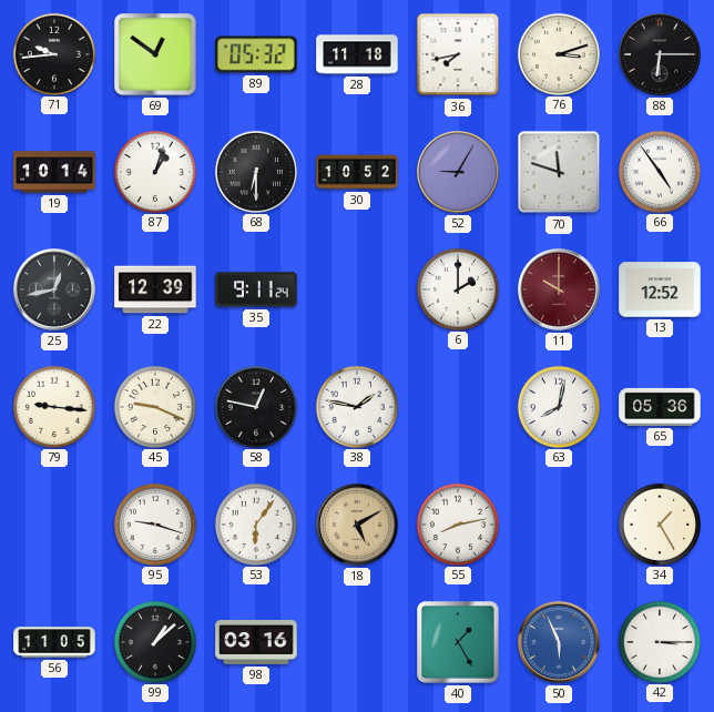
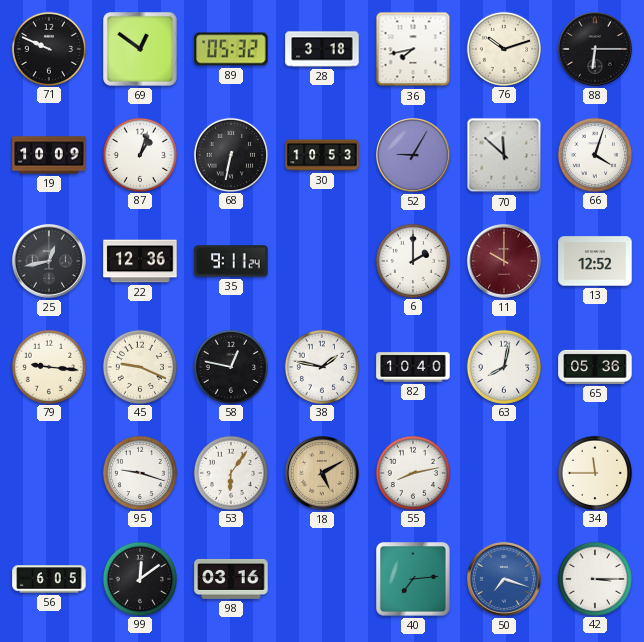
71: 9:44 -> 9:49
28: 11:18 -> 3:18
76: 3:12 -> 10:12
19: 10:14 -> 10:09
68: 6:30 -> 6:32
30: 10:52 -> 10:53
70: 11:48 -> 11:52
66: 4:54 -> 4:03
22: 12:39 -> 12:36
82: none -> 10:40
34: 1:25 -> 11:45
56: 11:05 -> 6:05
99: 1:08 -> 12:09
40: 1:25 -> 7:14
50: 5:56 -> 7:18
